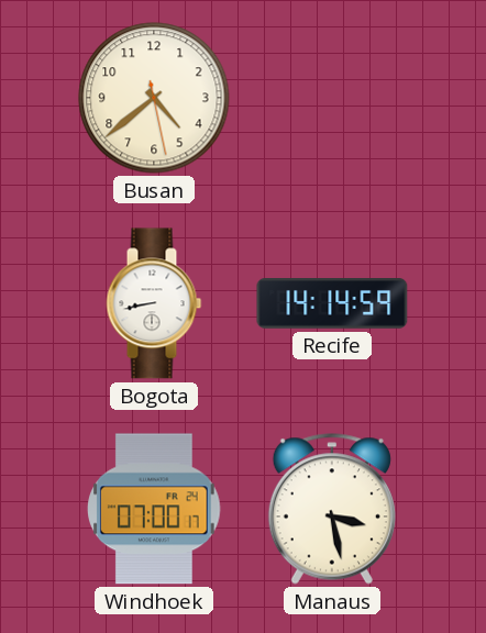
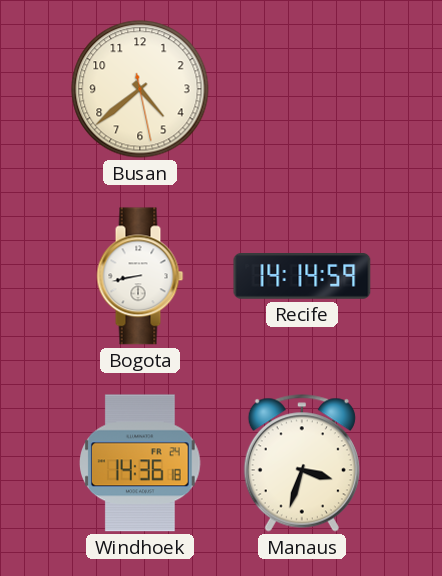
Windhoek: 07:00 -> 14:36
Manaus: 3:28 -> 3:33
